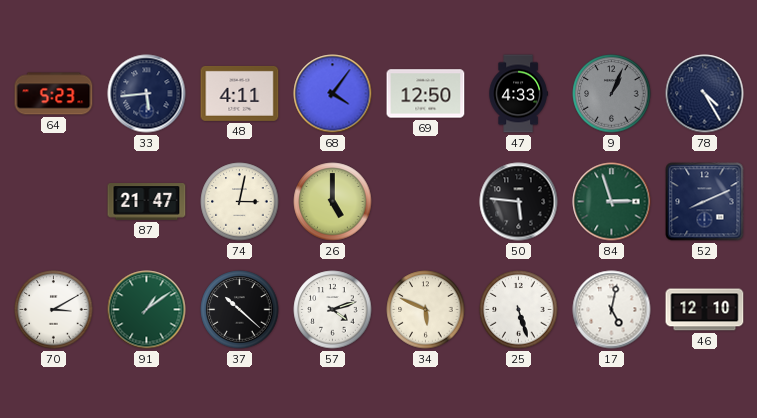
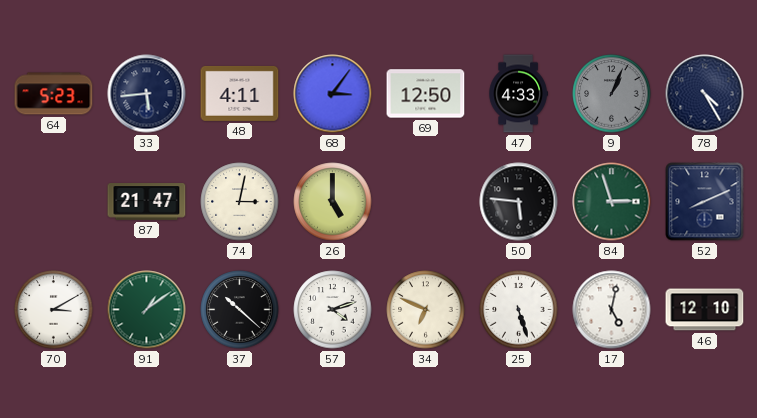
68: 4:06 -> 3:06
34: 5:49 -> 6:49
